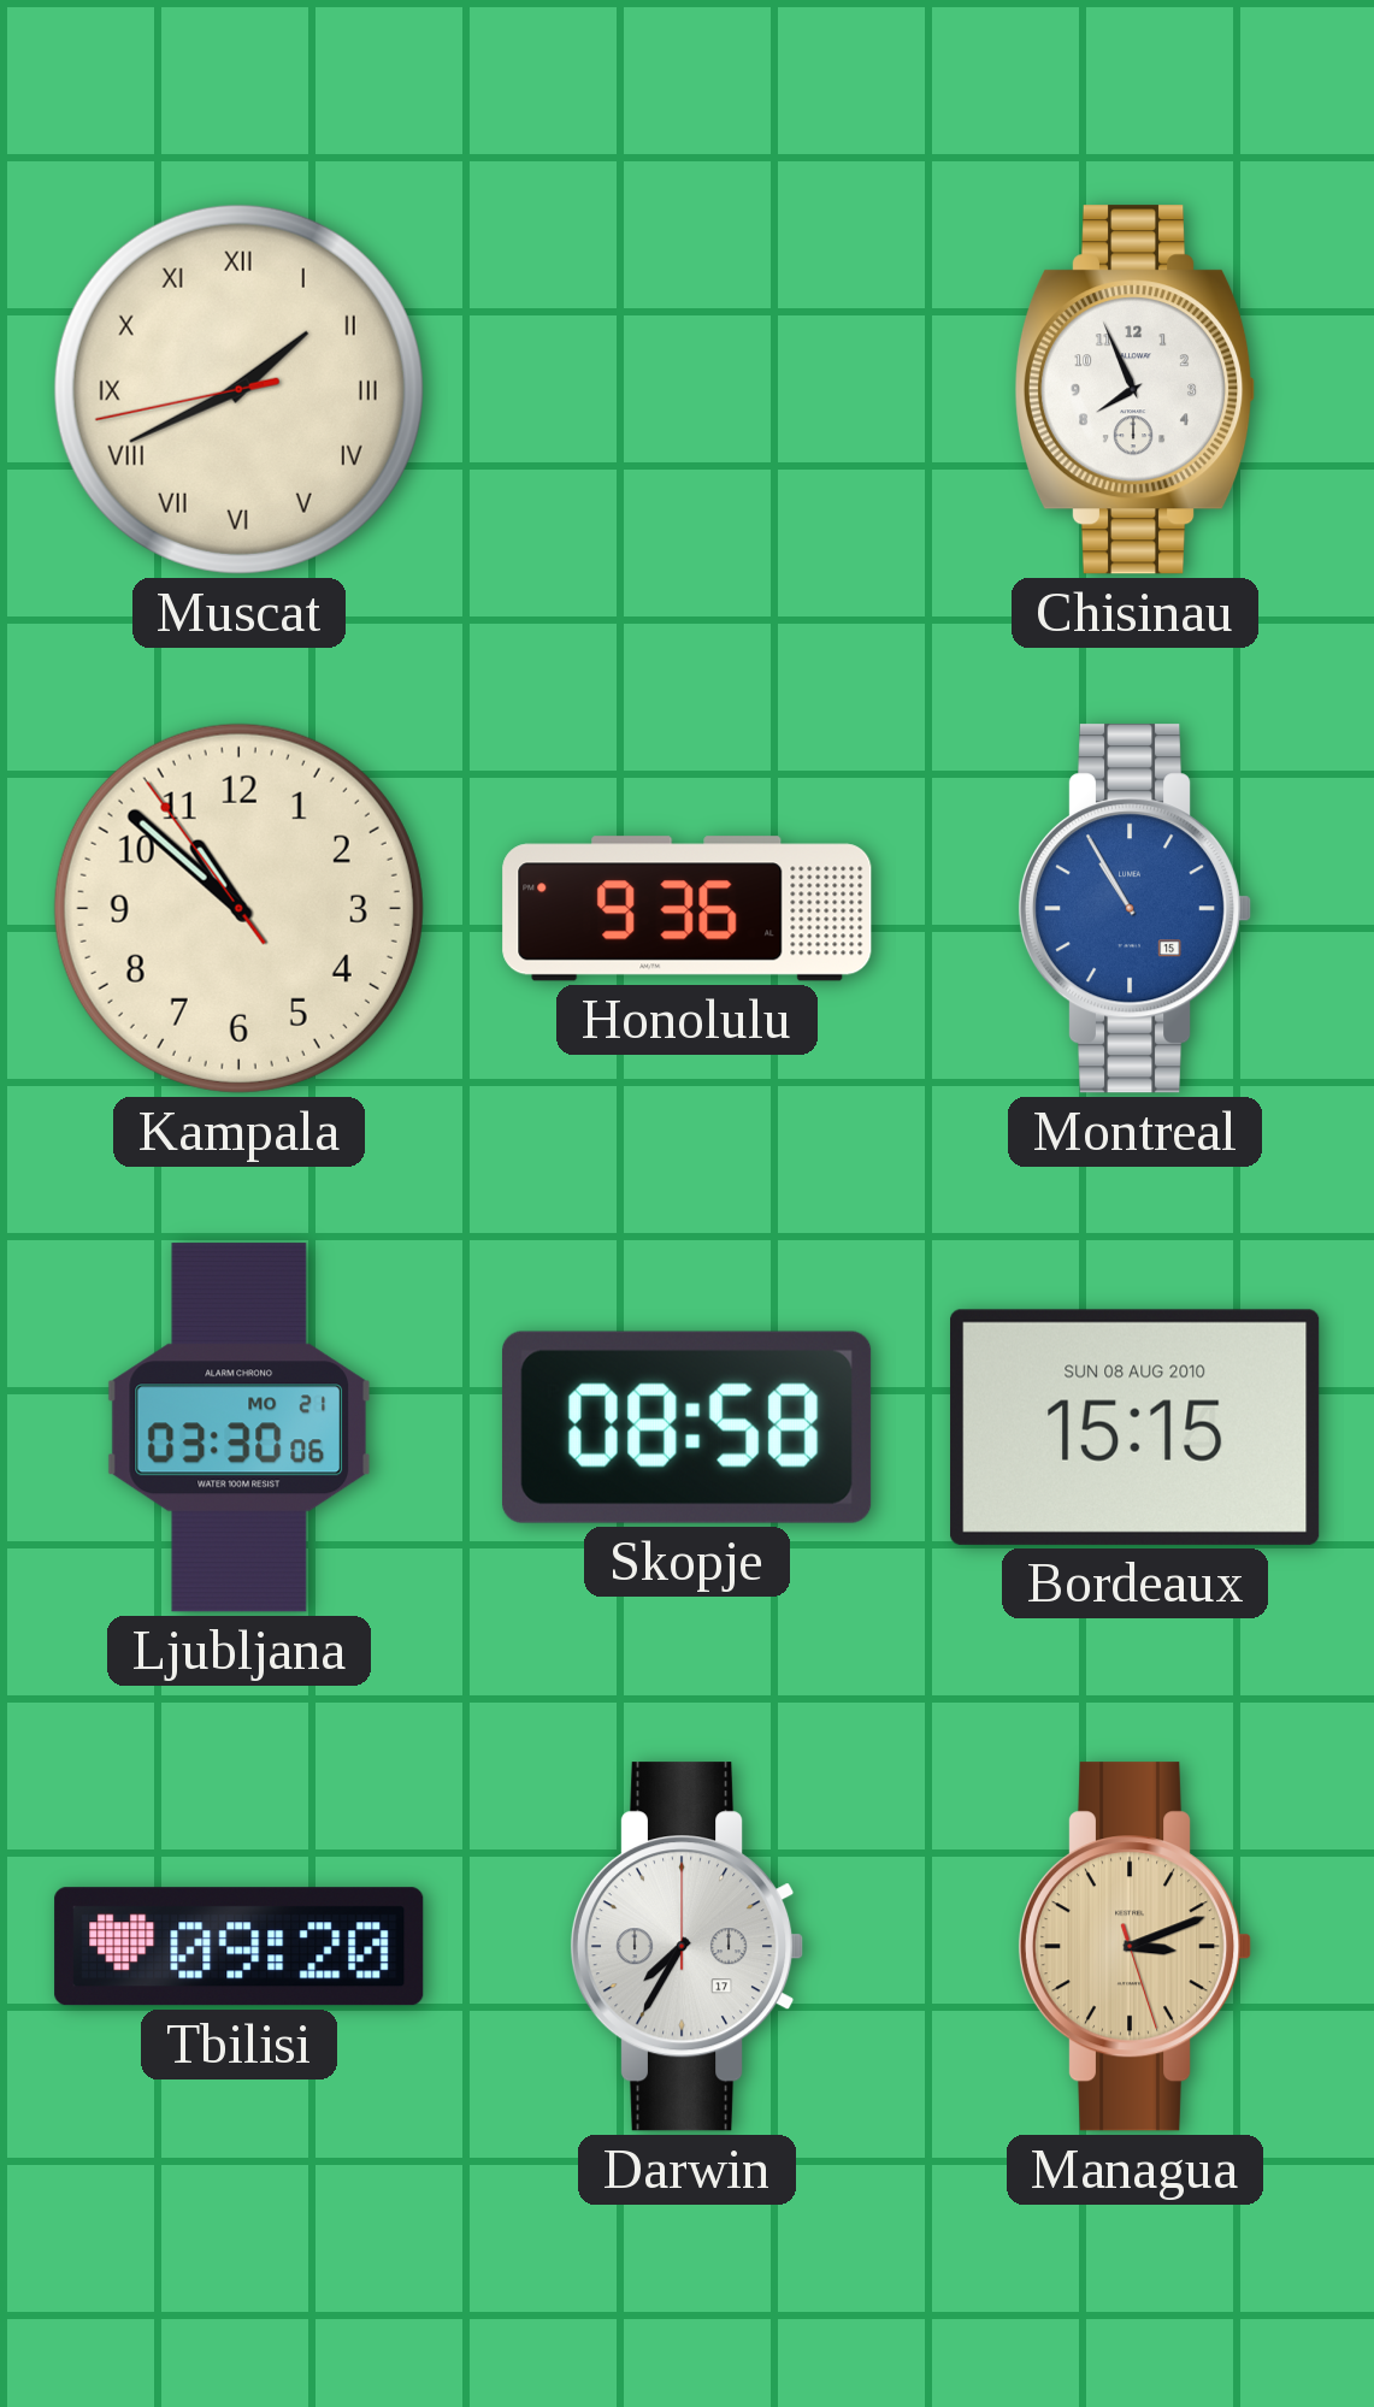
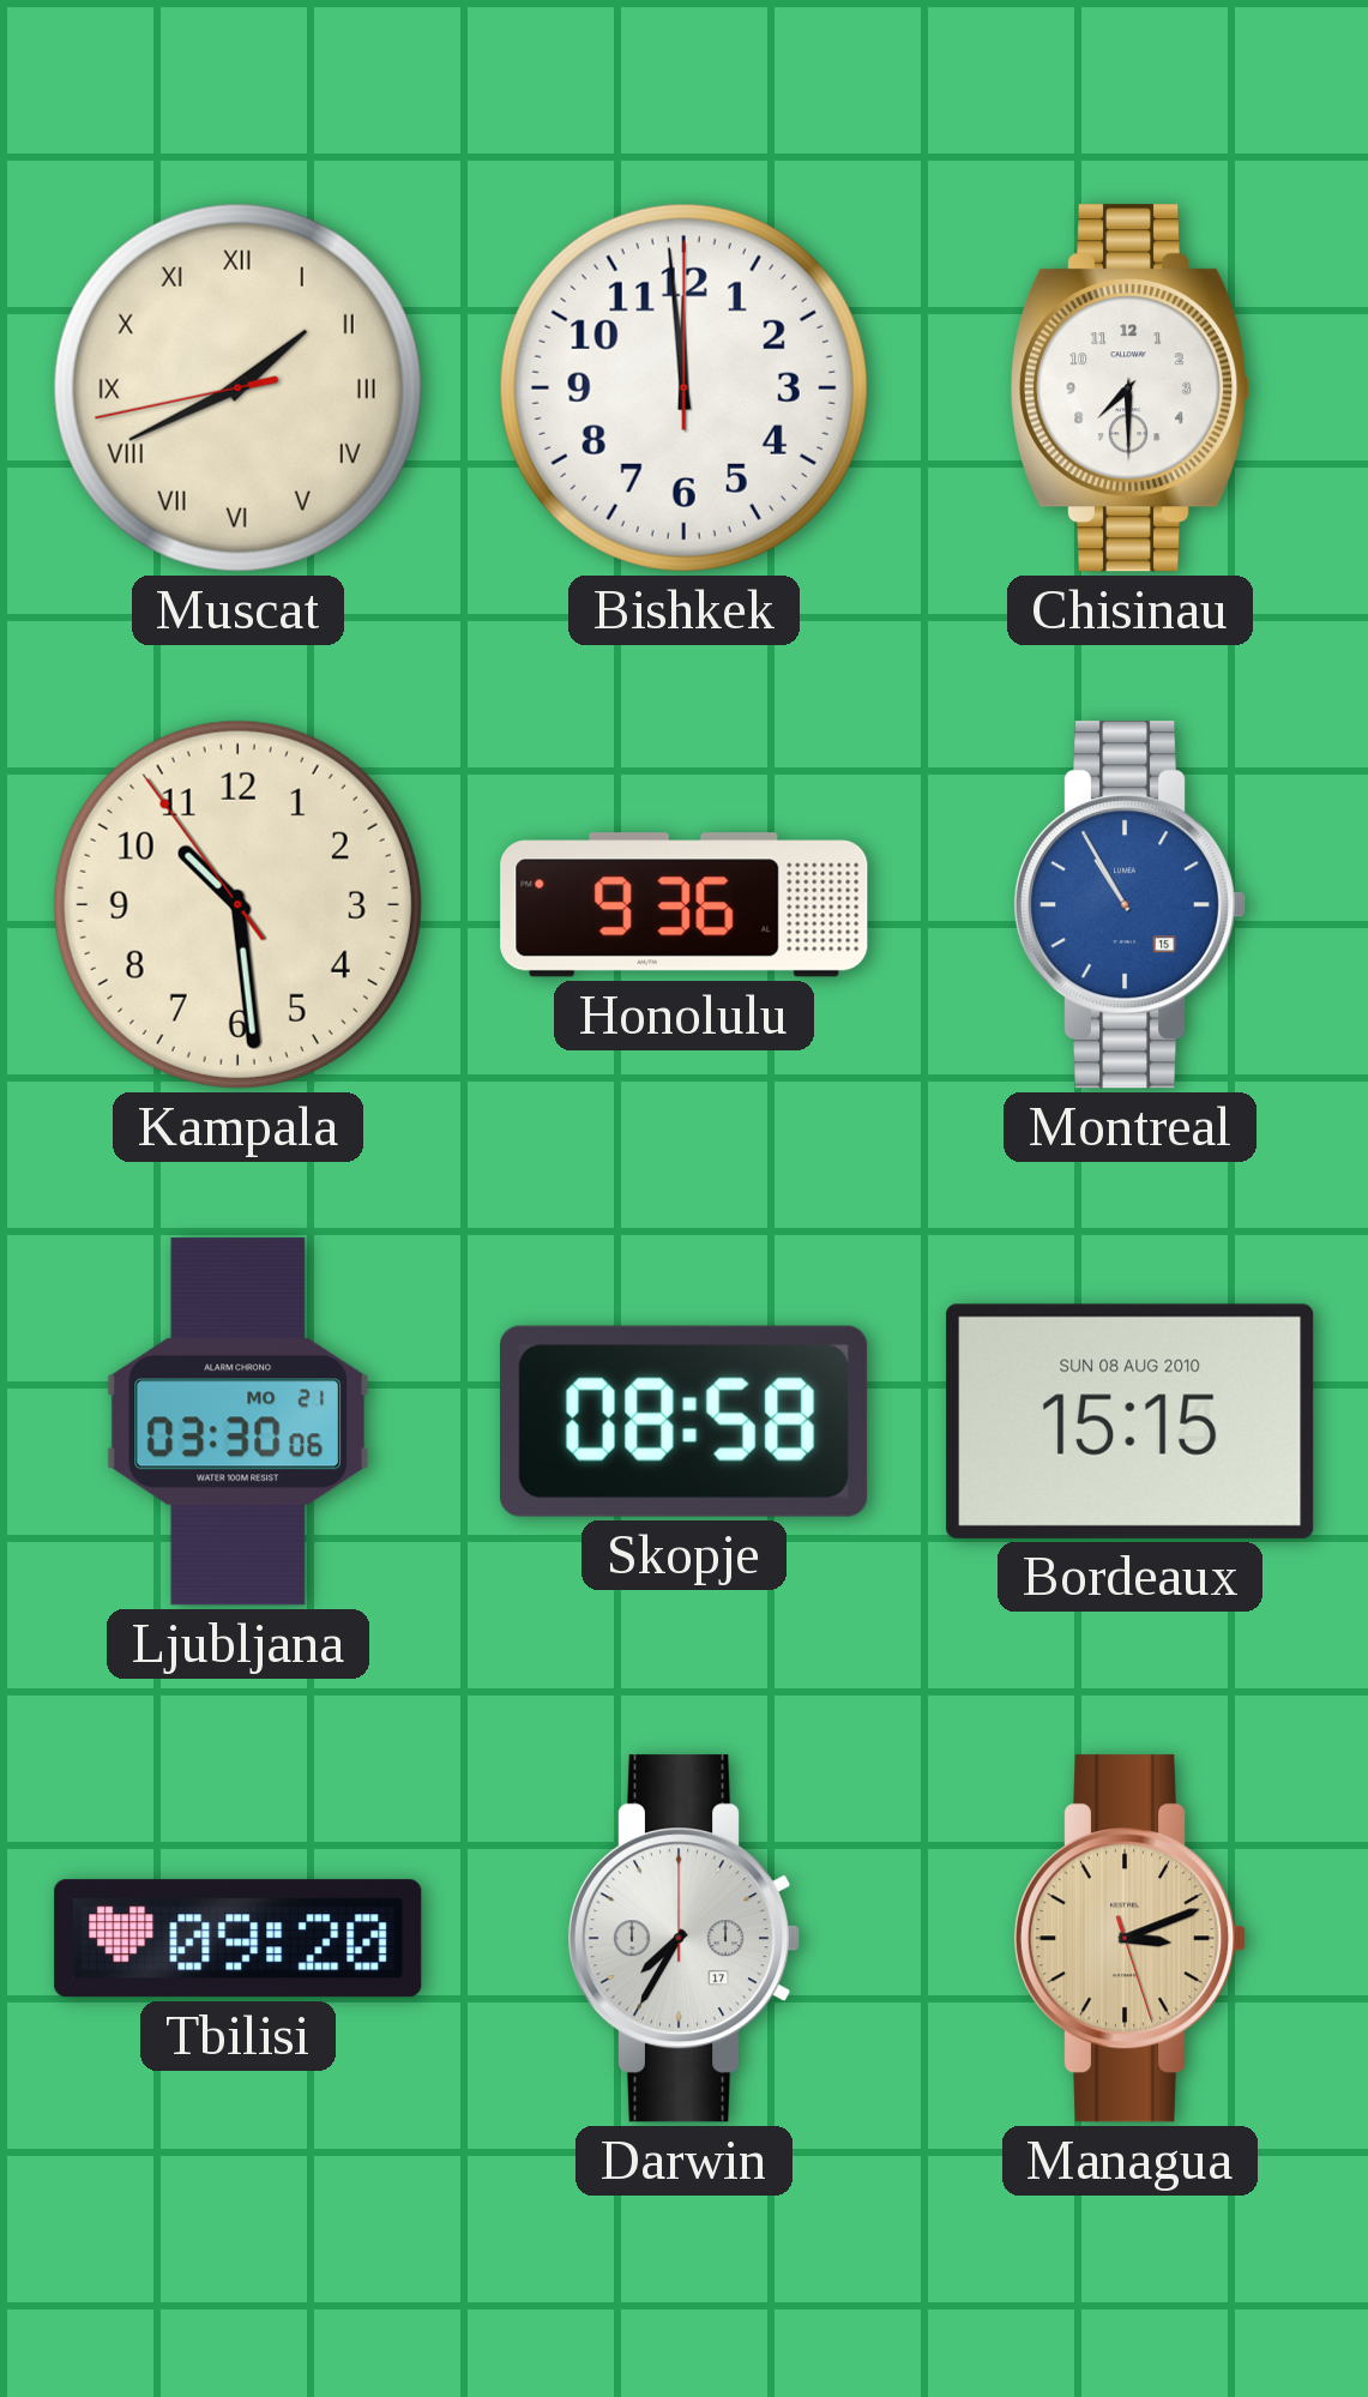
Bishkek: none -> 11:59
Chisinau: 7:56 -> 7:30
Kampala: 10:51 -> 10:28
